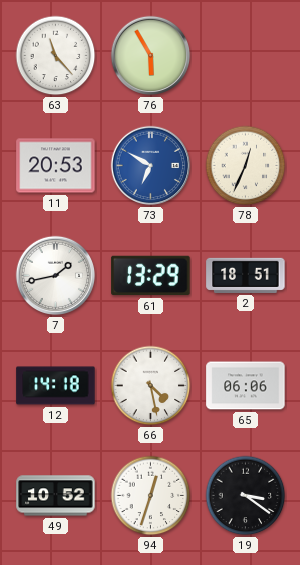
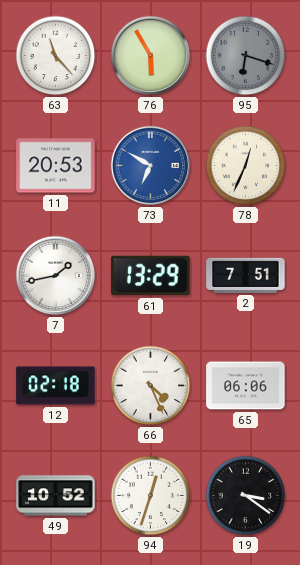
95: none -> 6:18
2: 18:51 -> 7:51
12: 14:18 -> 02:18
66: 4:28 -> 4:26
